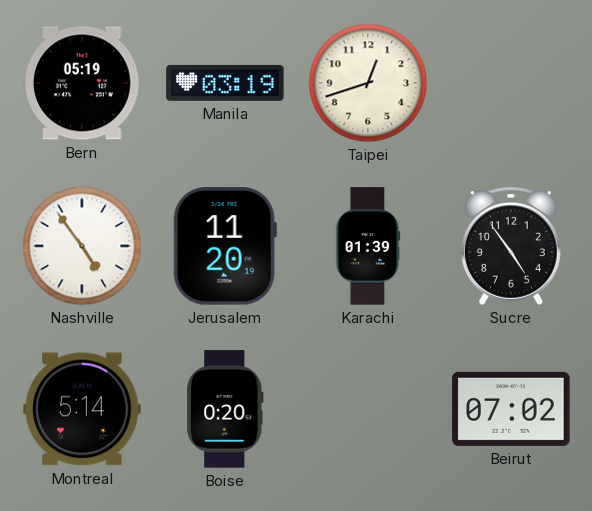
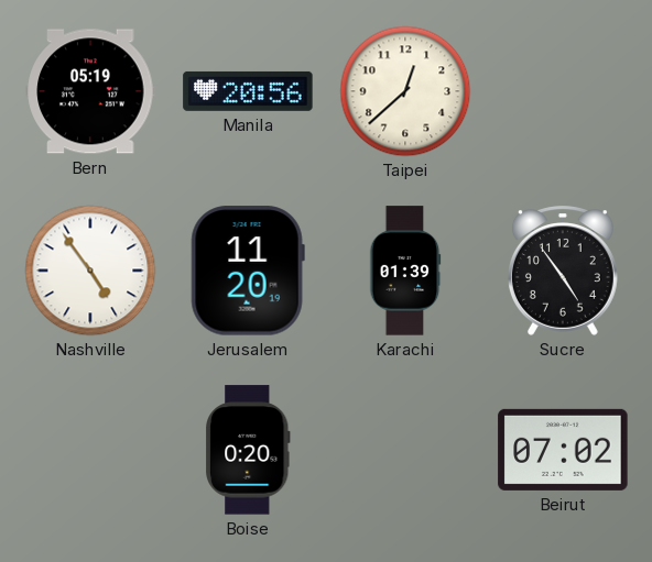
Manila: 03:19 -> 20:56
Taipei: 12:42 -> 12:38
Montreal: 5:14 -> none
